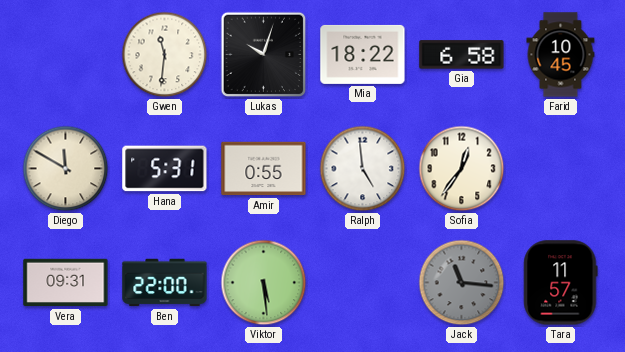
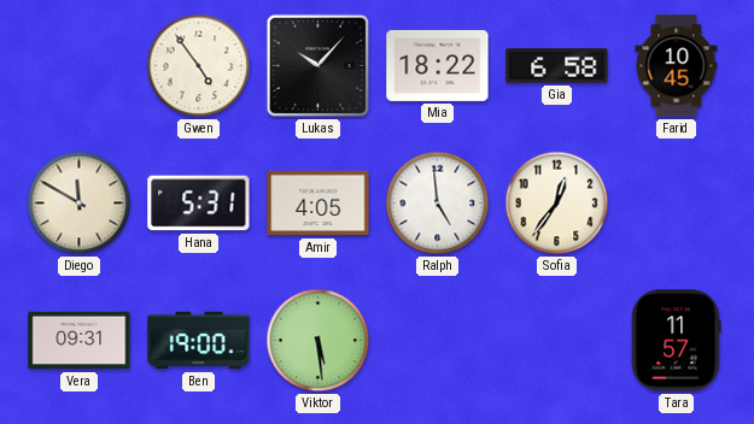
Gwen: 11:31 -> 4:54
Lukas: 10:03 -> 10:07
Amir: 0:55 -> 4:05
Ben: 22:00 -> 19:00
Jack: 11:16 -> none
